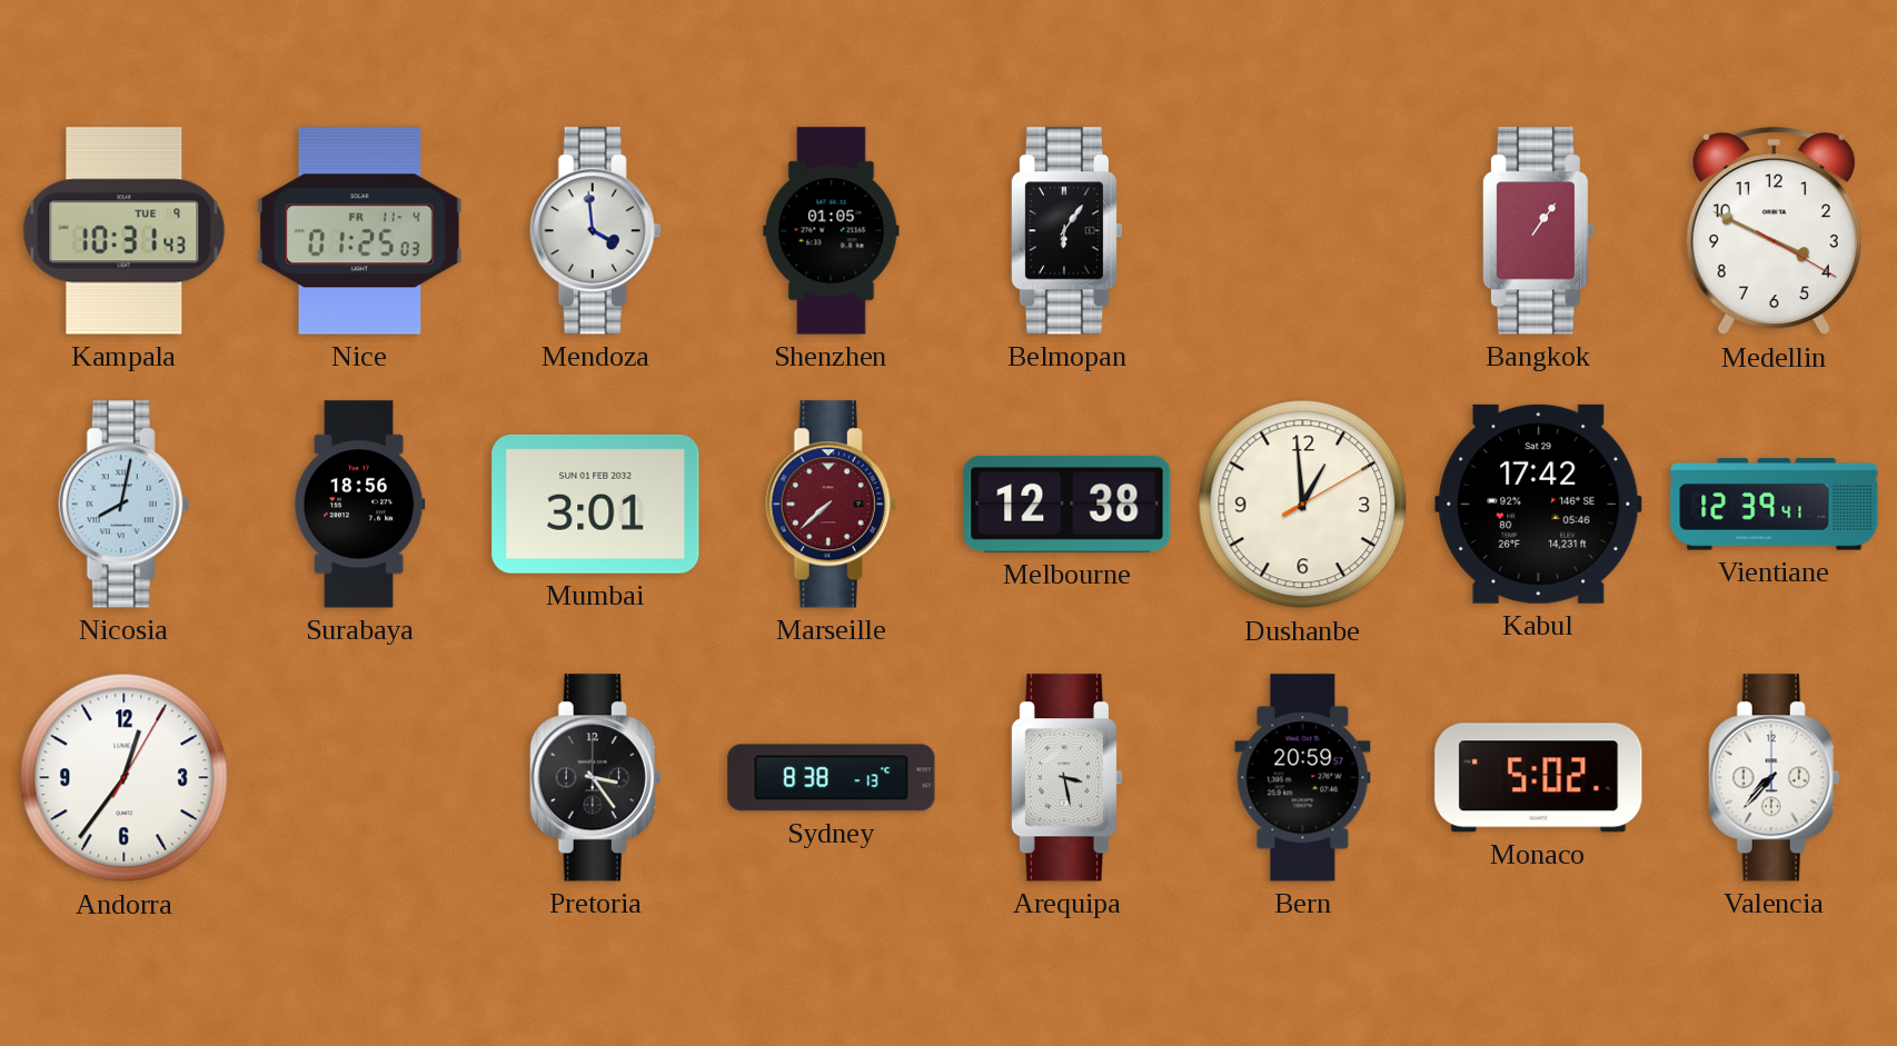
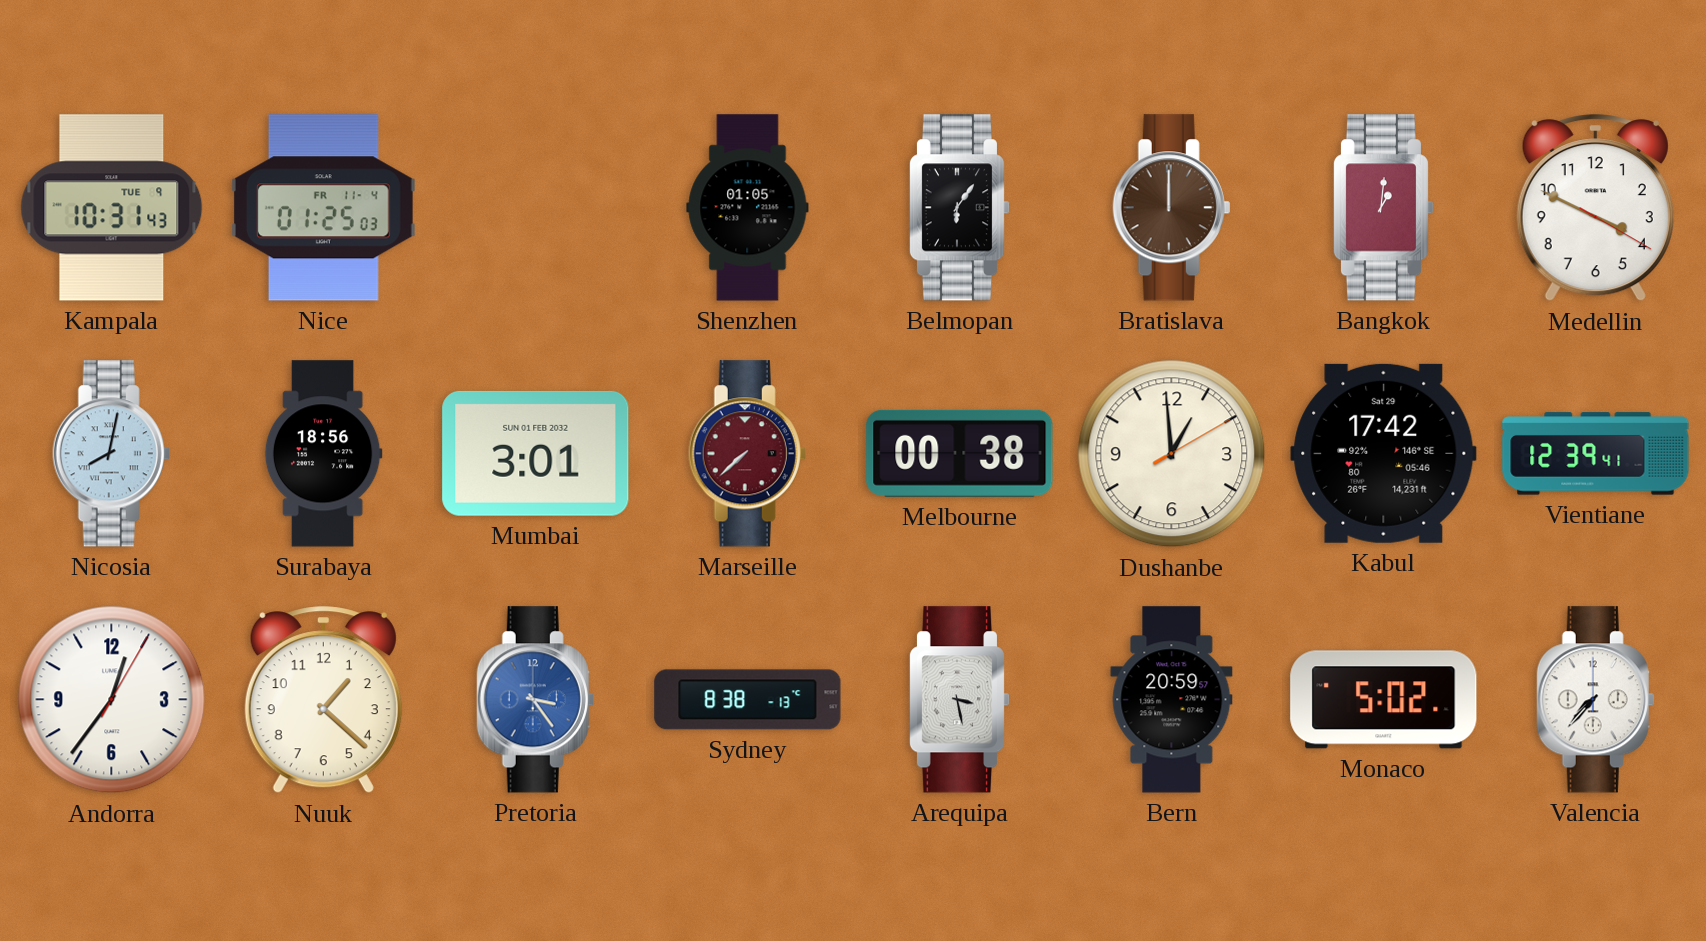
Mendoza: 3:59 -> none
Bratislava: none -> 12:00
Bangkok: 1:06 -> 1:01
Melbourne: 12:38 -> 00:38
Nuuk: none -> 1:22
Pretoria dial: black -> blue
